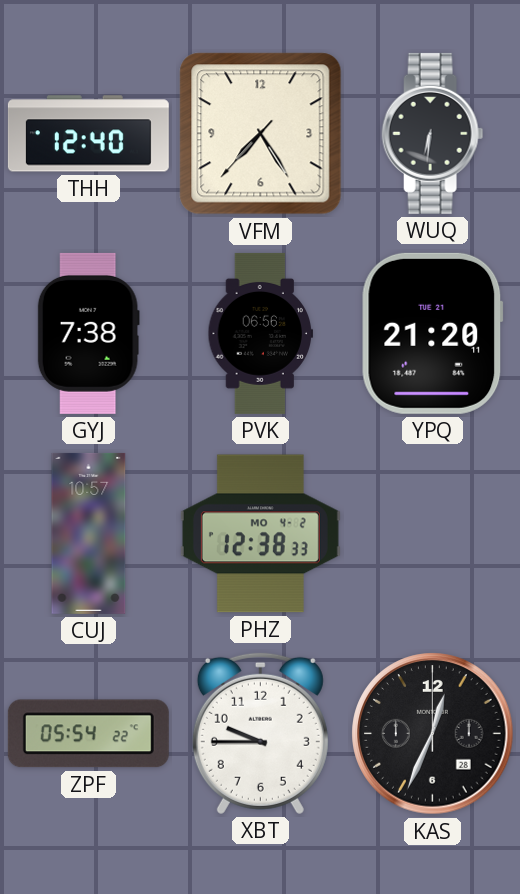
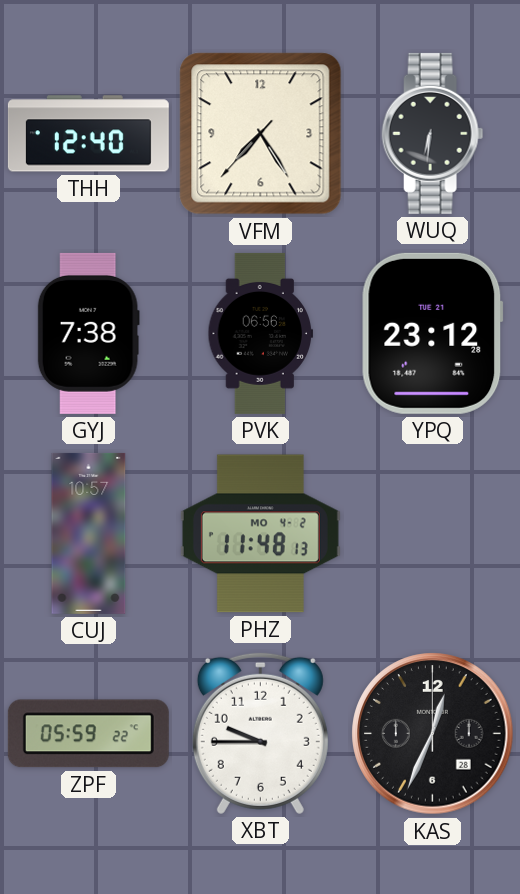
YPQ: 21:20 -> 23:12
PHZ: 12:38 -> 11:48
ZPF: 05:54 -> 05:59
